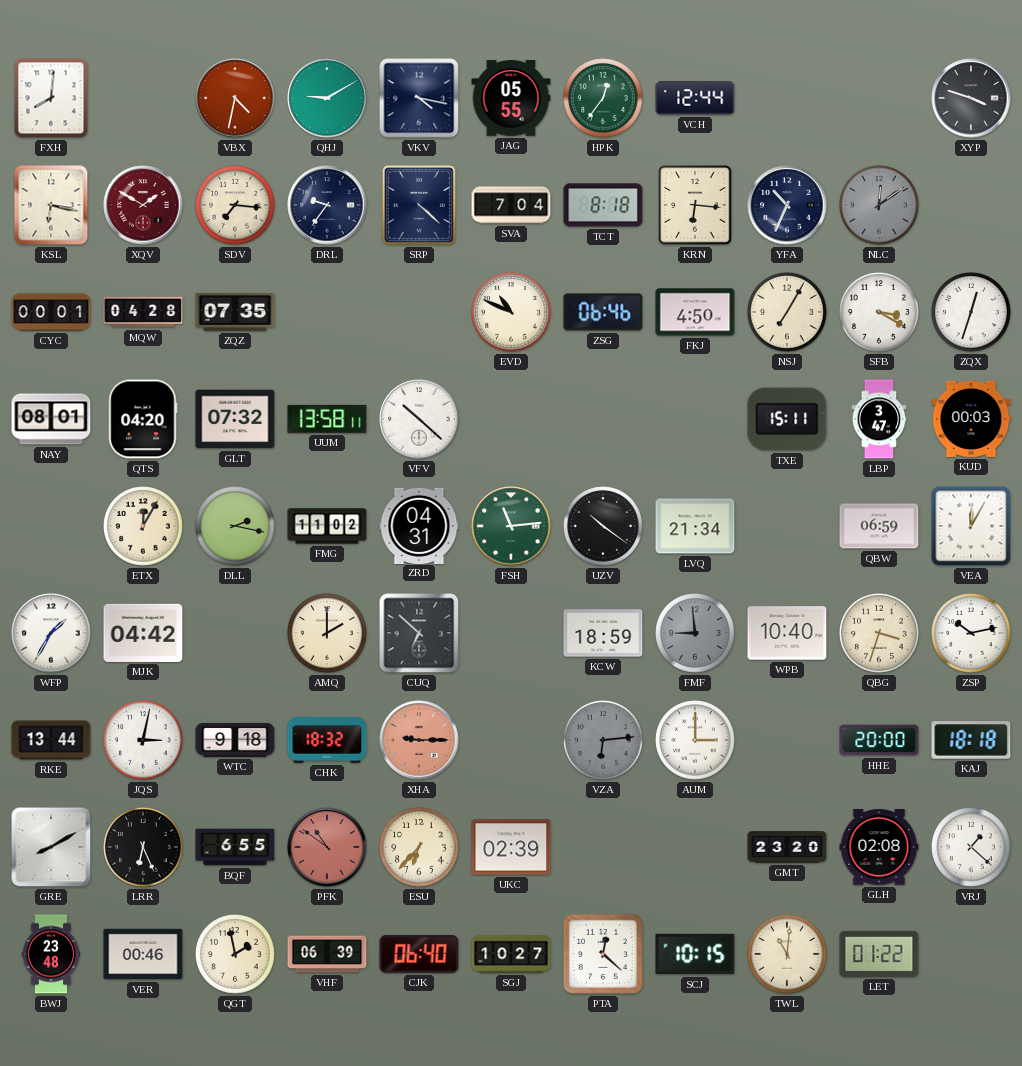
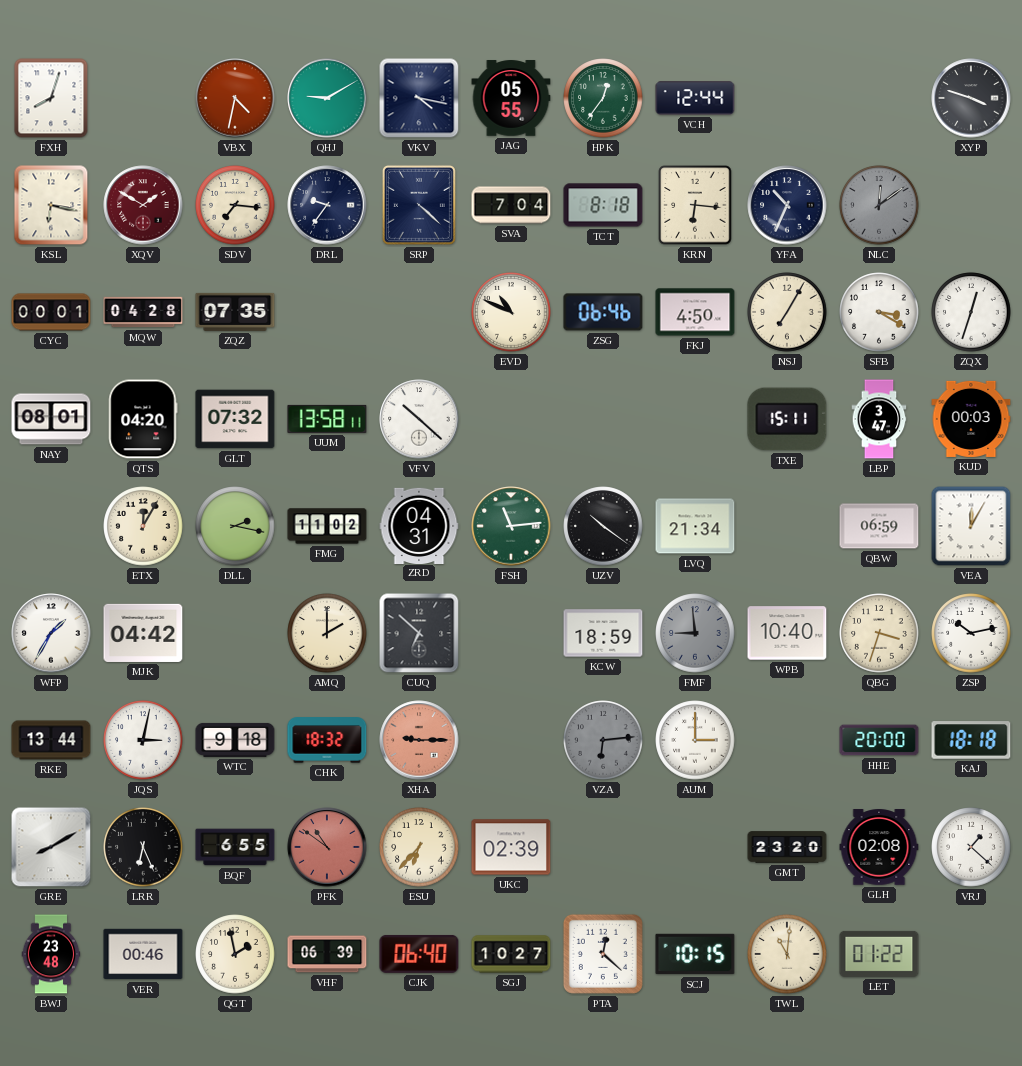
FXH: 8:01 -> 8:03
